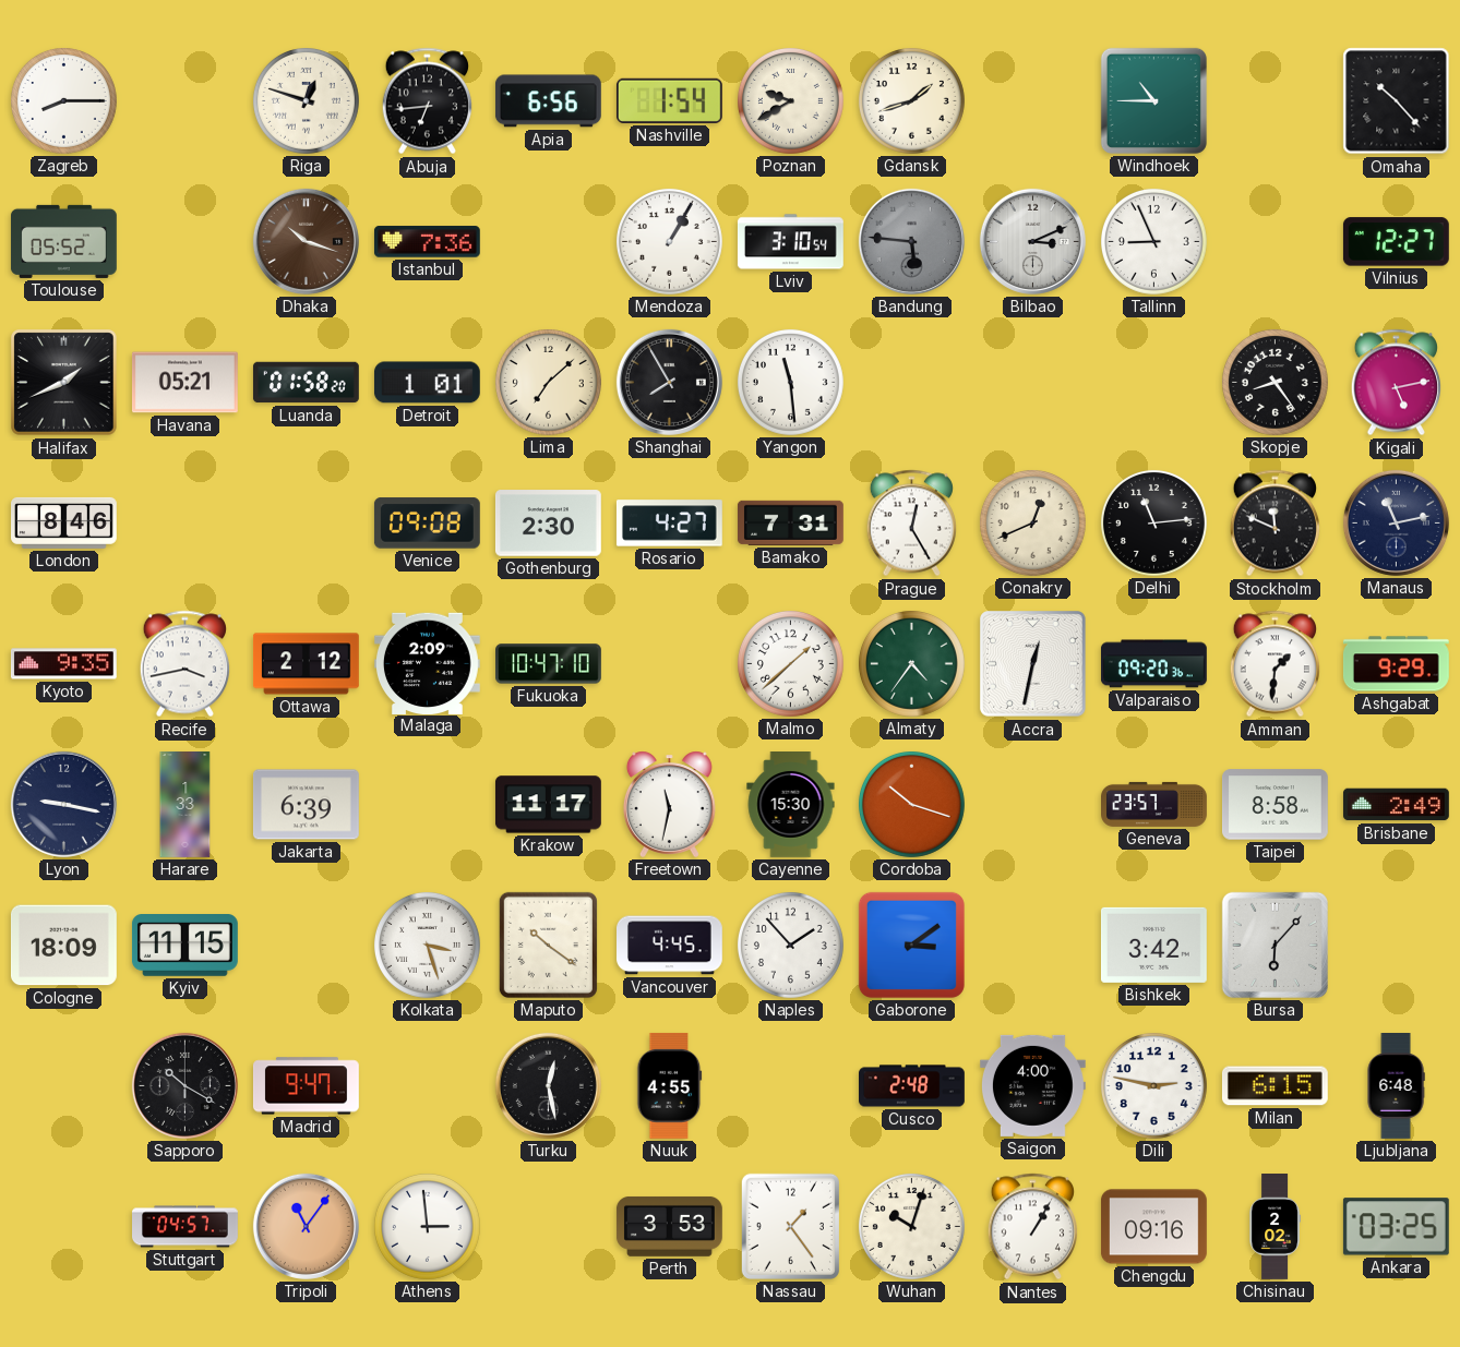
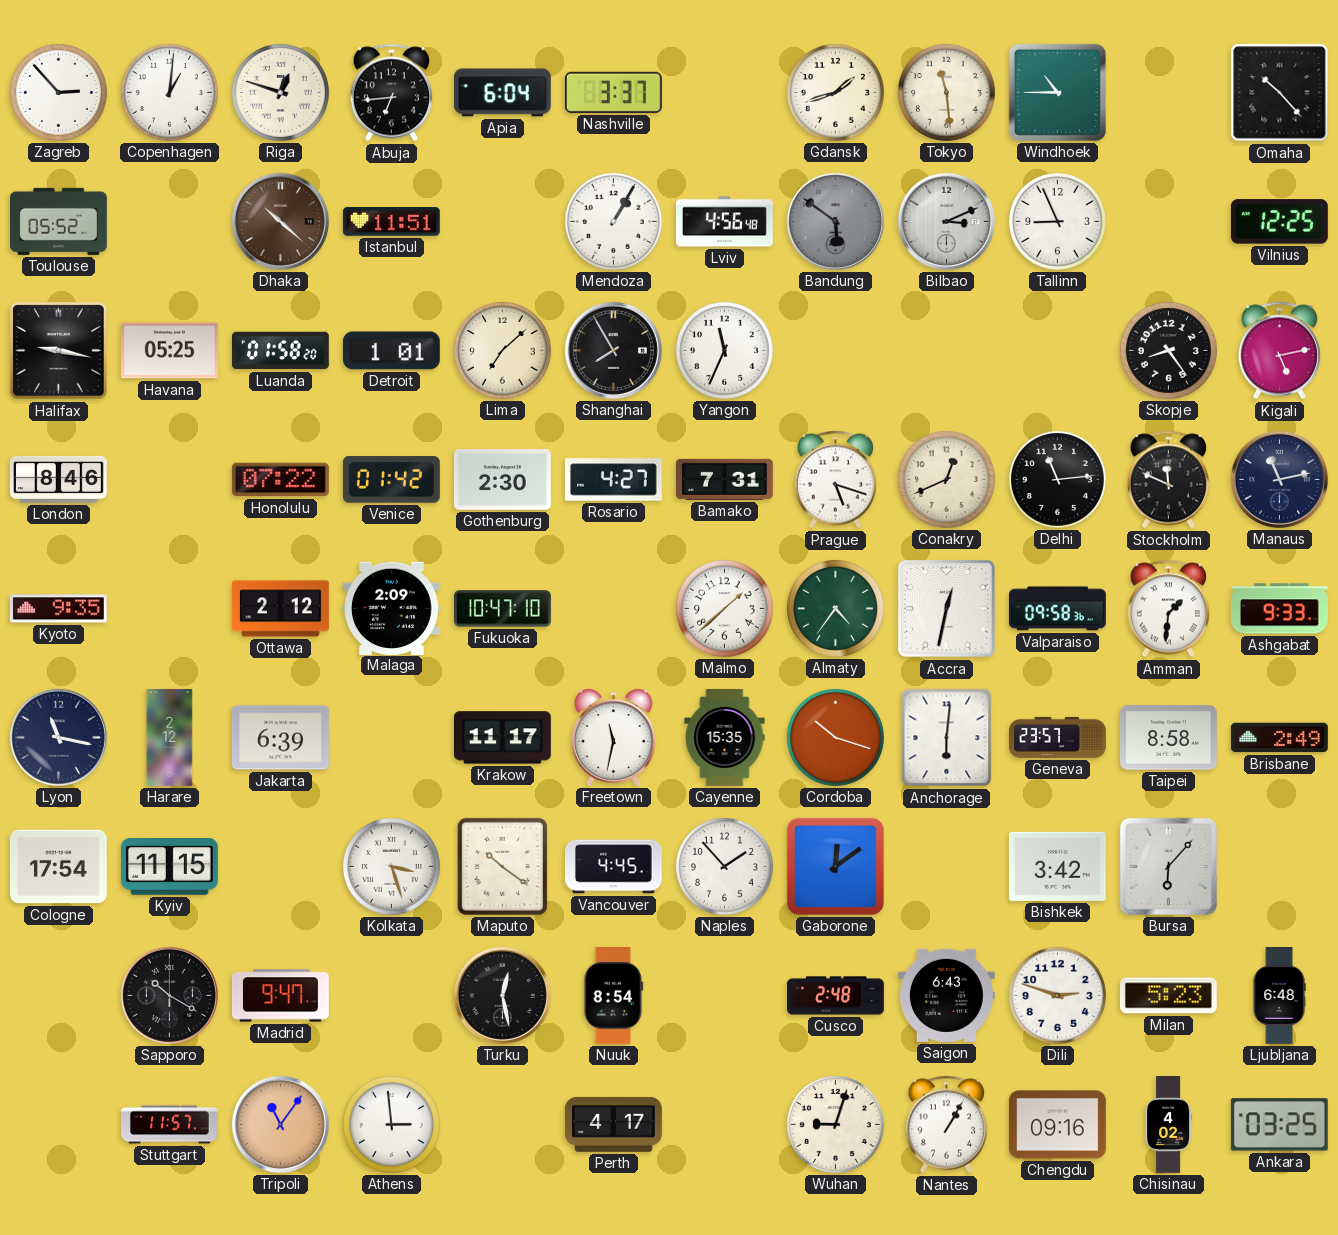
Zagreb: 8:15 -> 2:53
Copenhagen: none -> 1:01
Apia: 6:56 -> 6:04
Nashville: 1:54 -> 3:37
Poznan: 9:40 -> none
Tokyo: none -> 11:29
Dhaka: 10:18 -> 10:22
Istanbul: 7:36 -> 11:51
Lviv: 3:10 -> 4:56
Bandung: 5:46 -> 5:51
Vilnius: 12:27 -> 12:25
Halifax: 1:41 -> 9:17
Havana: 05:21 -> 05:25
Yangon: 11:29 -> 11:34
Honolulu: none -> 07:22
Venice: 09:08 -> 01:42
Prague: 12:25 -> 5:18
Recife: 3:43 -> none
Valparaiso: 09:20 -> 09:58
Ashgabat: 9:29 -> 9:33
Lyon: 9:17 -> 11:17
Harare: 1:33 -> 2:12
Cayenne: 15:30 -> 15:35
Anchorage: none -> 6:01
Cologne: 18:09 -> 17:54
Gaborone: 3:09 -> 12:09
Nuuk: 4:55 -> 8:54
Saigon: 4:00 -> 6:43
Dili: 2:47 -> 2:48
Milan: 6:15 -> 5:23
Stuttgart: 04:57 -> 11:57
Perth: 3:53 -> 4:17
Nassau: 1:24 -> none
Wuhan: 10:03 -> 9:03
Chisinau: 2:02 -> 4:02
